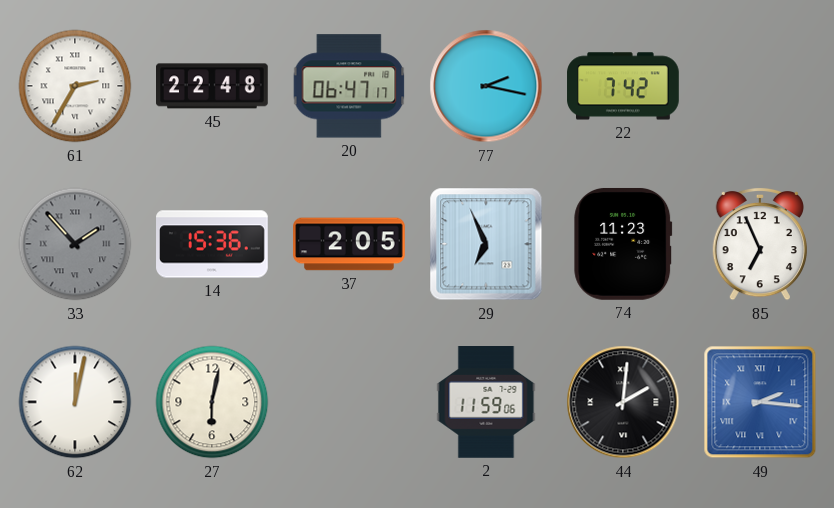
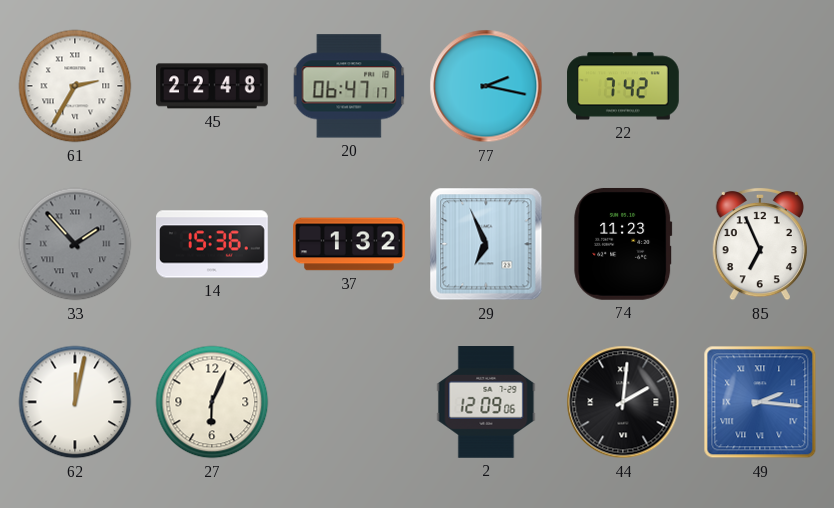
37: 2:05 -> 1:32
27: 6:02 -> 6:04
2: 11:59 -> 12:09
